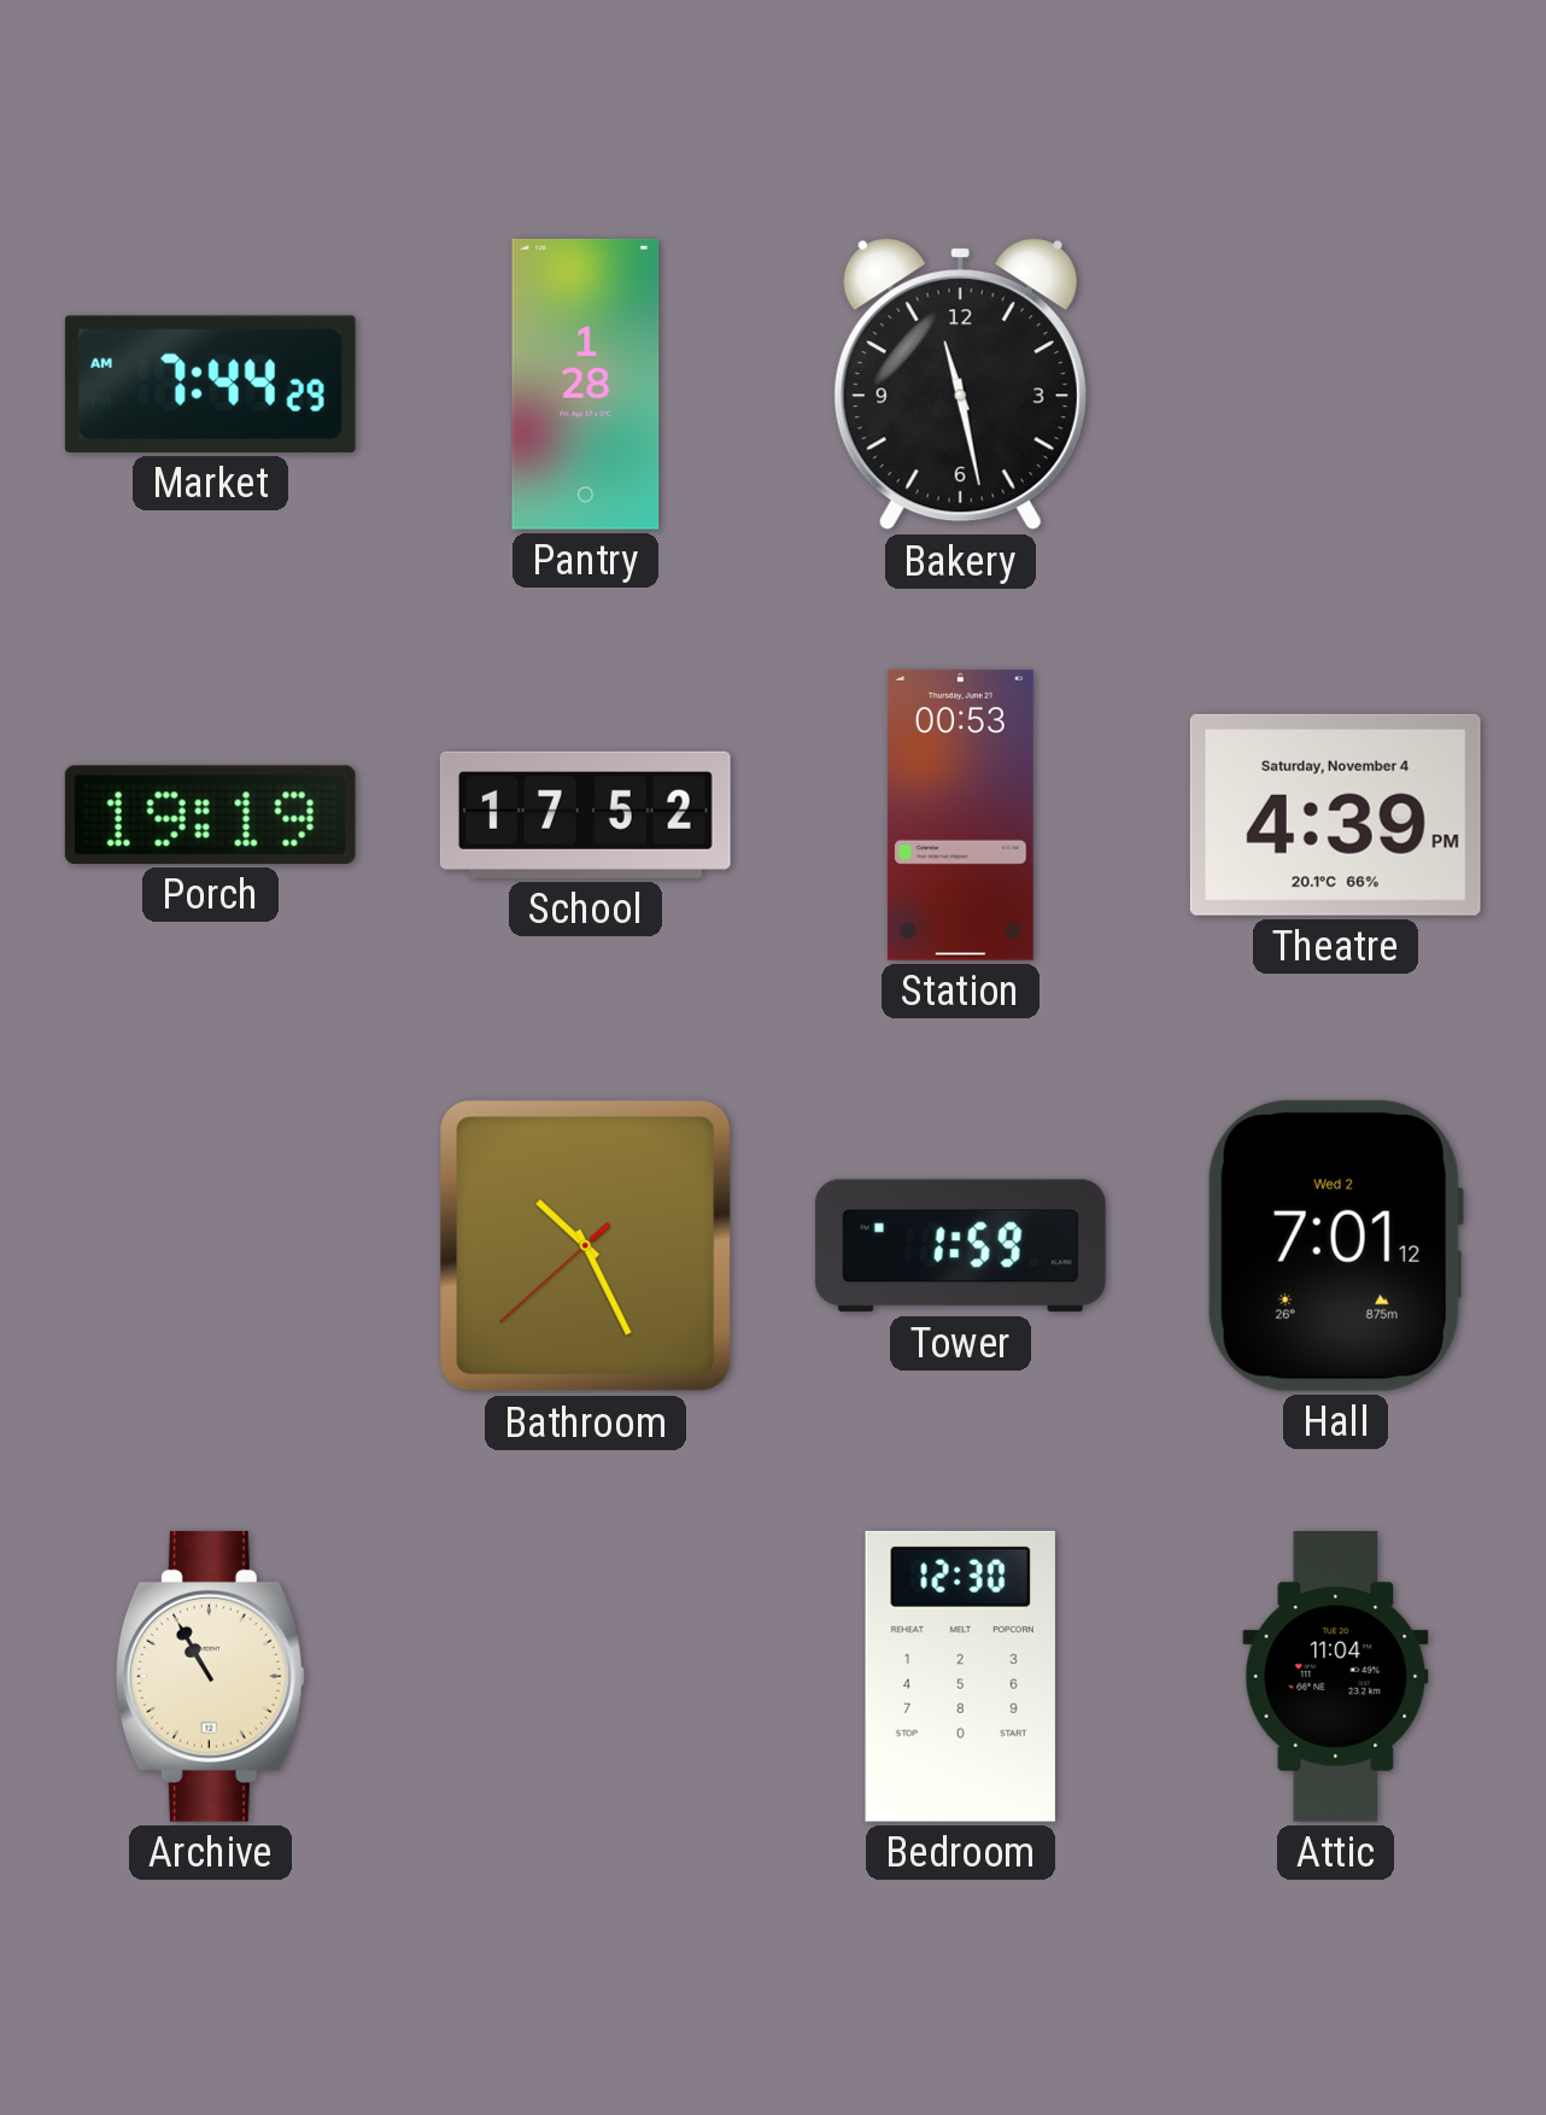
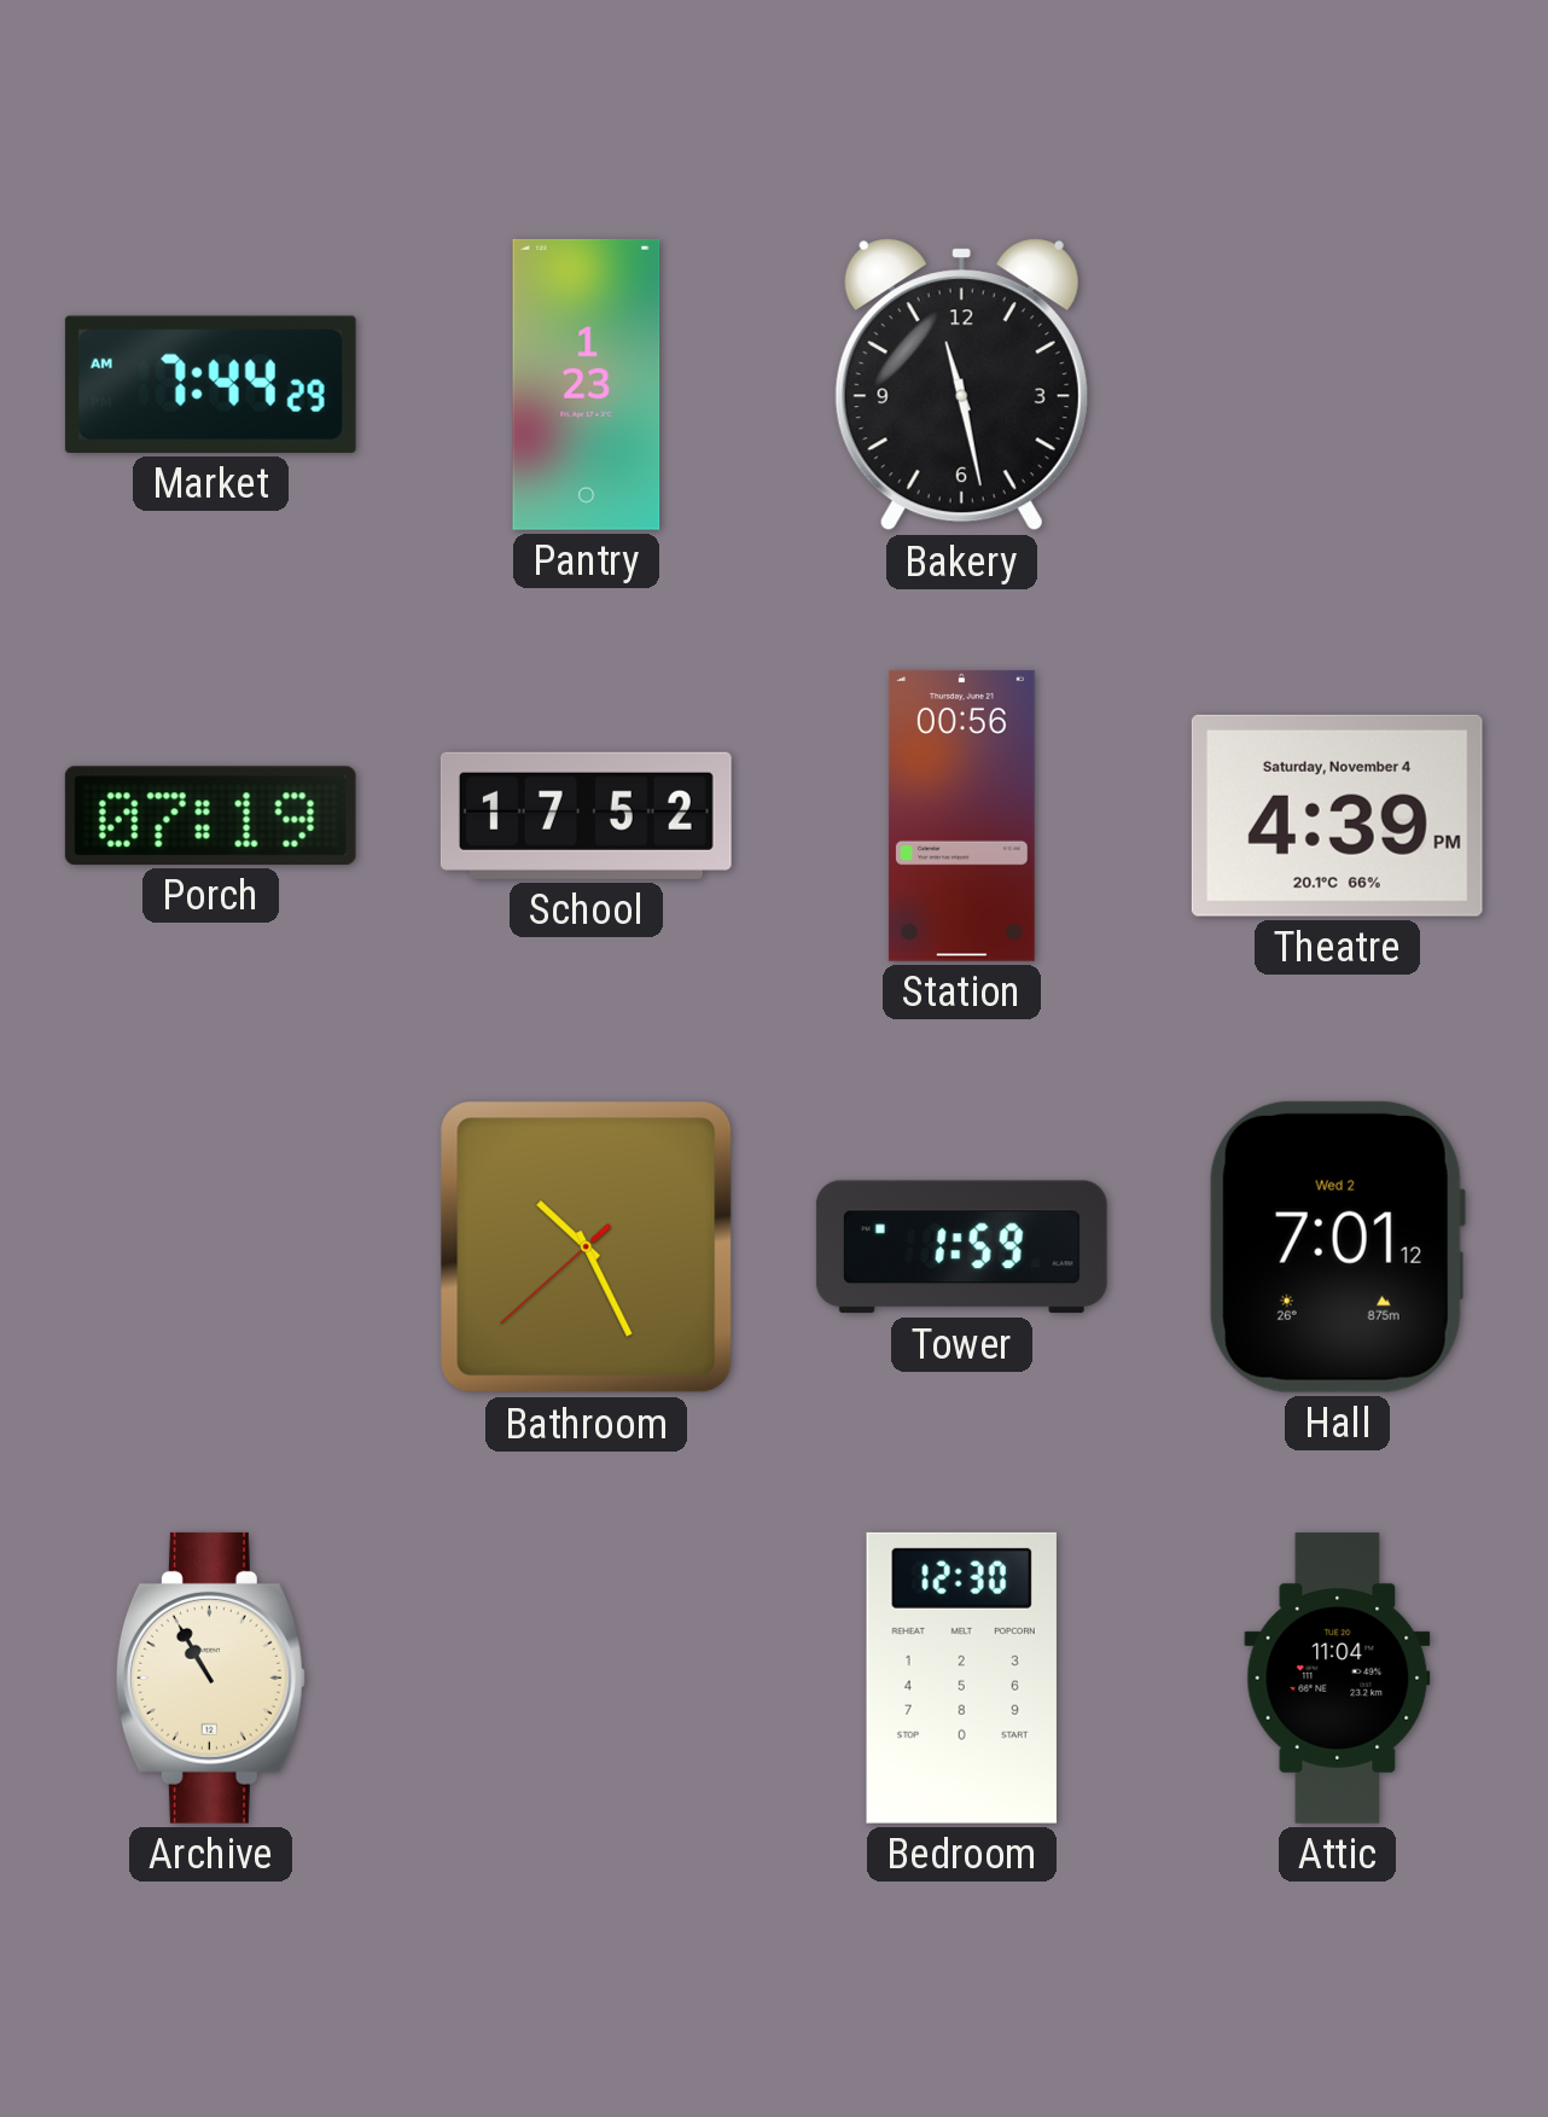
Pantry: 1:28 -> 1:23
Porch: 19:19 -> 07:19
Station: 00:53 -> 00:56
